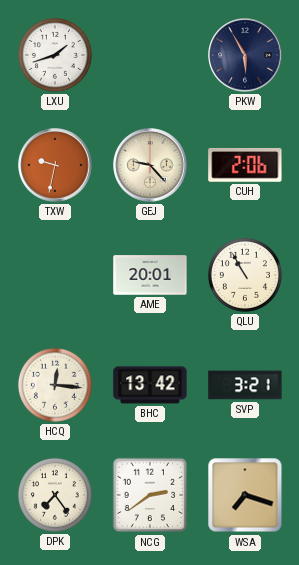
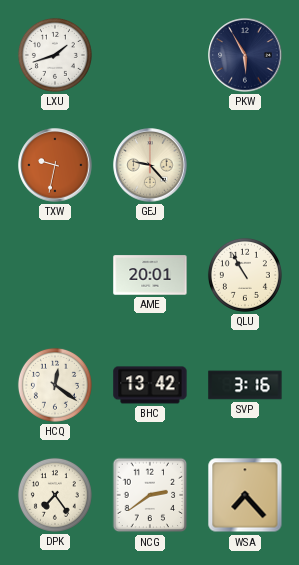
CUH: 2:06 -> none
HCQ: 12:16 -> 12:21
SVP: 3:21 -> 3:16
WSA: 7:18 -> 7:23
